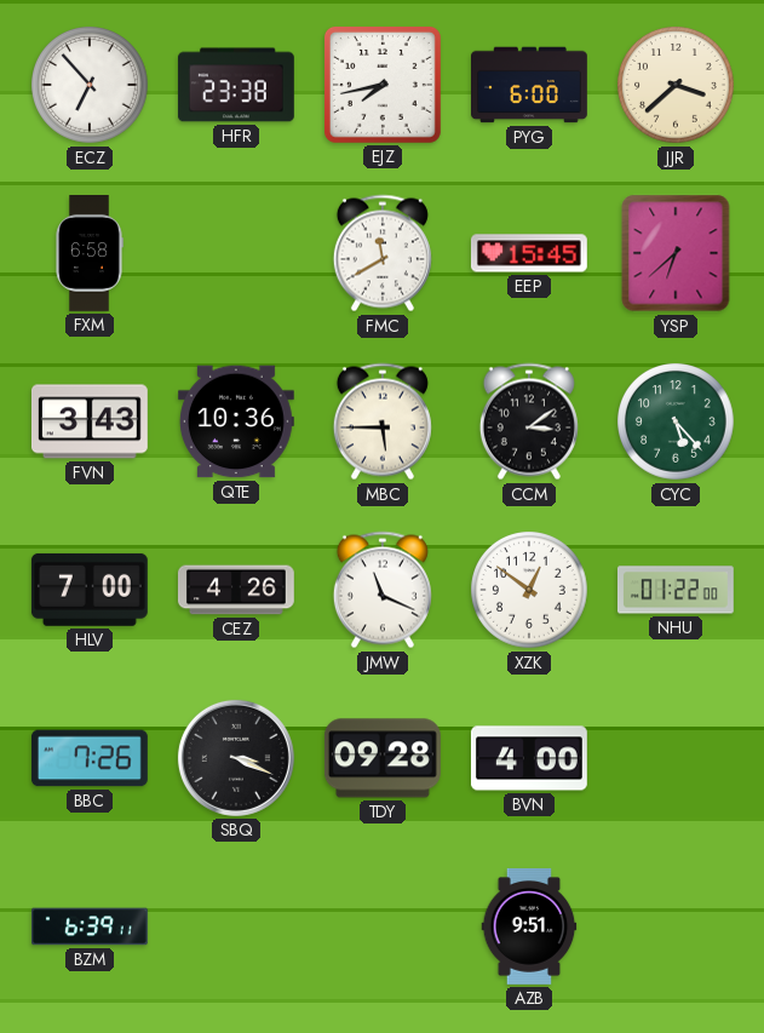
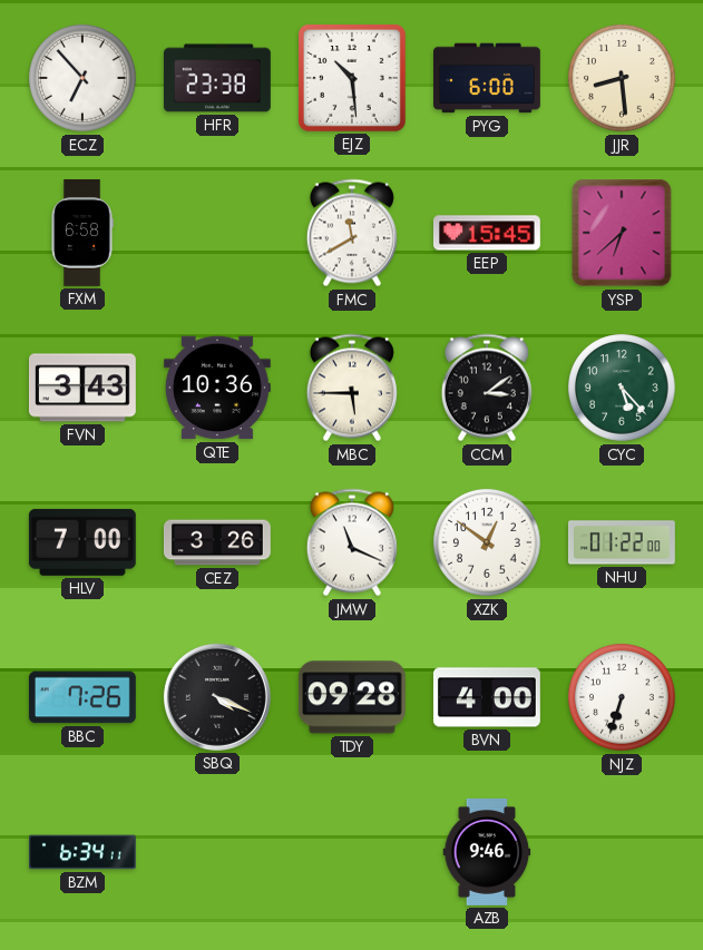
EJZ: 7:43 -> 10:29
JJR: 3:38 -> 8:29
CEZ: 4:26 -> 3:26
SBQ: 3:19 -> 4:19
NJZ: none -> 6:33
BZM: 6:39 -> 6:34
AZB: 9:51 -> 9:46
